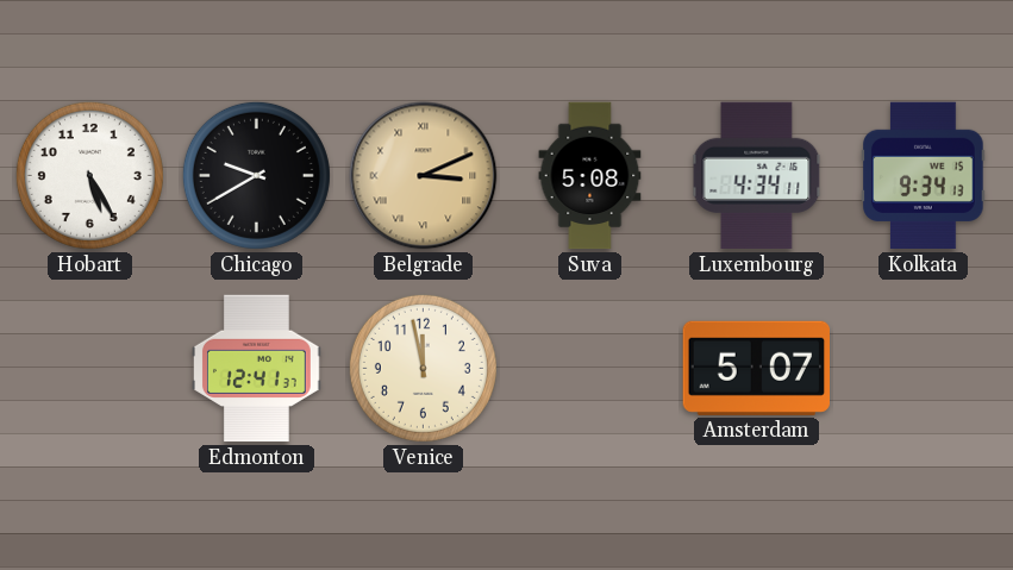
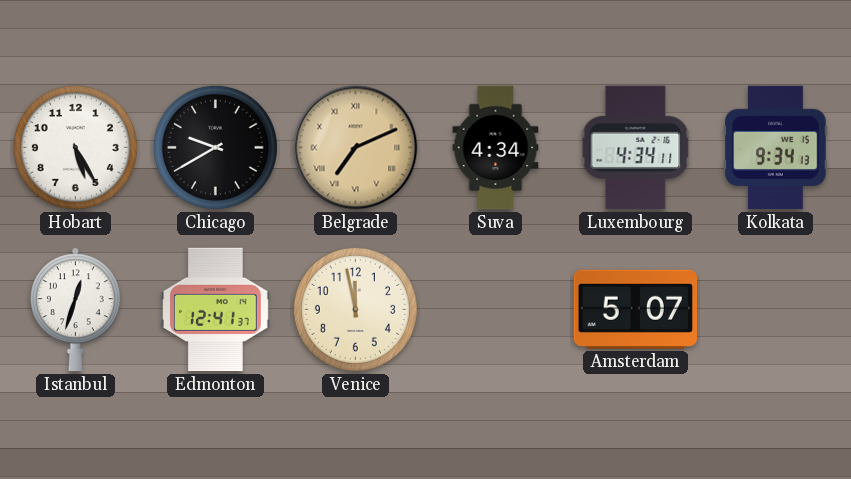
Belgrade: 3:11 -> 7:11
Suva: 5:08 -> 4:34
Istanbul: none -> 12:33
